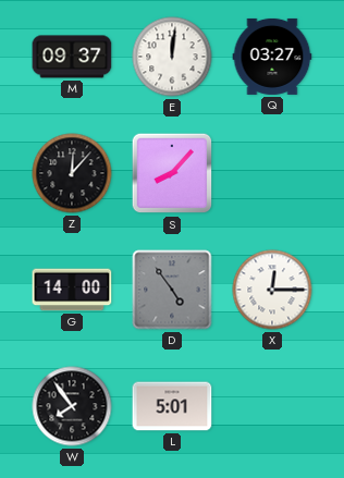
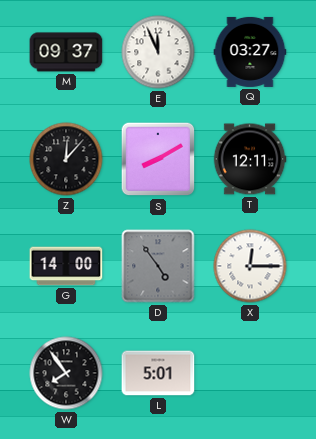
E: 12:01 -> 11:56
S: 8:07 -> 8:10
T: none -> 12:11
